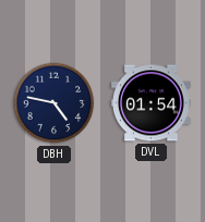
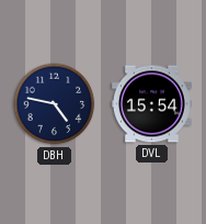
DVL: 01:54 -> 15:54
